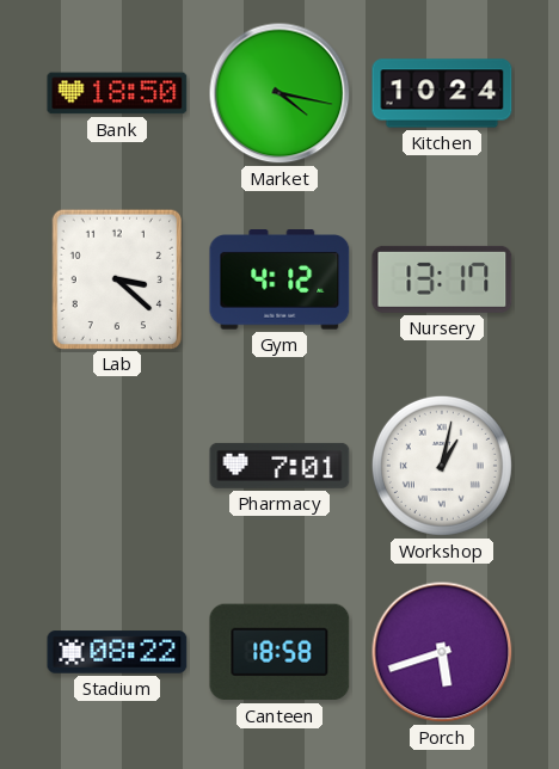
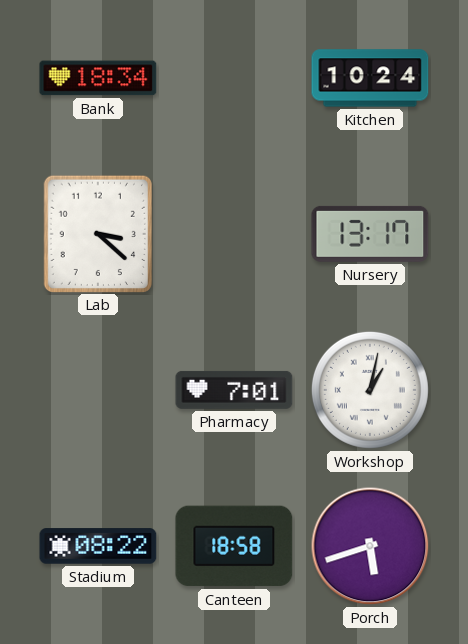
Bank: 18:50 -> 18:34
Market: 4:17 -> none
Gym: 4:12 -> none
